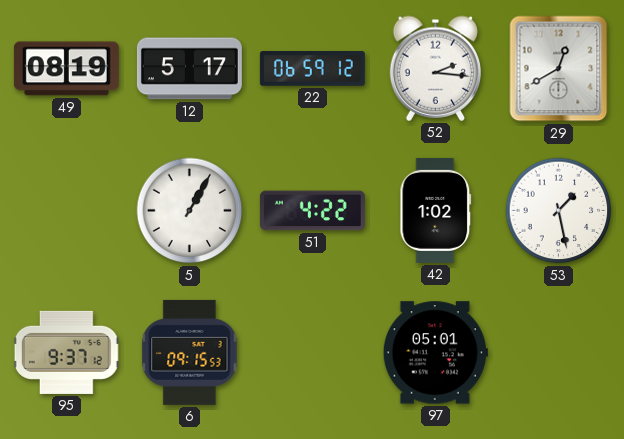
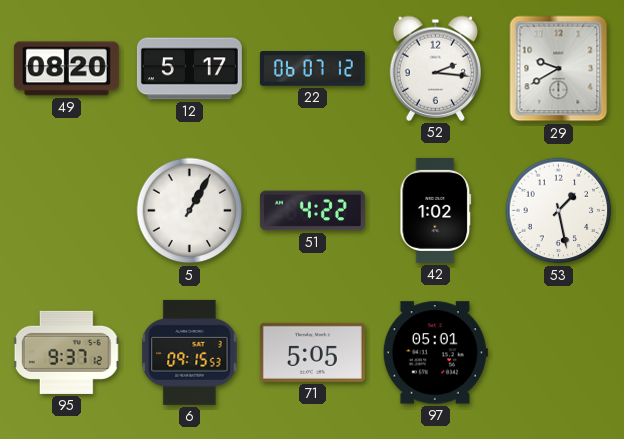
49: 08:19 -> 08:20
22: 06:59 -> 06:07
29: 12:40 -> 9:40
71: none -> 5:05
